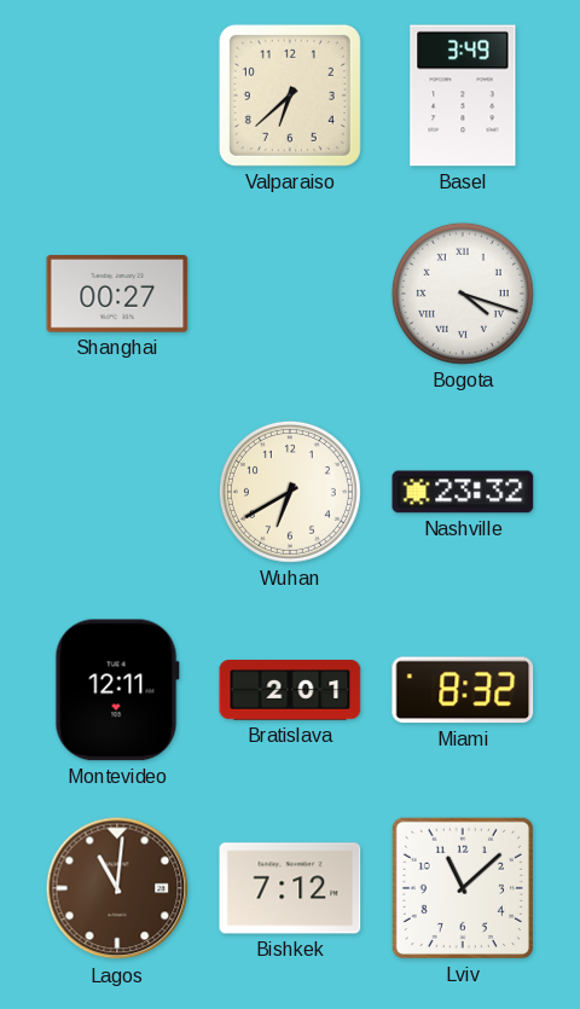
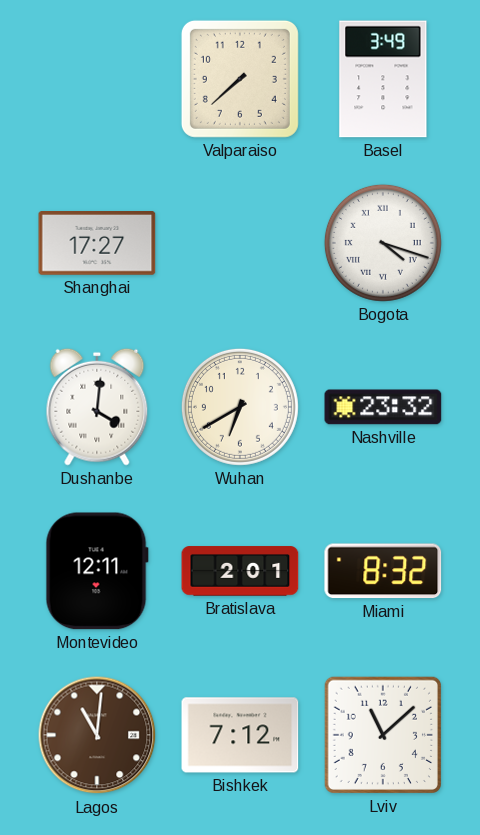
Valparaiso: 6:38 -> 7:38
Shanghai: 00:27 -> 17:27
Dushanbe: none -> 4:01
